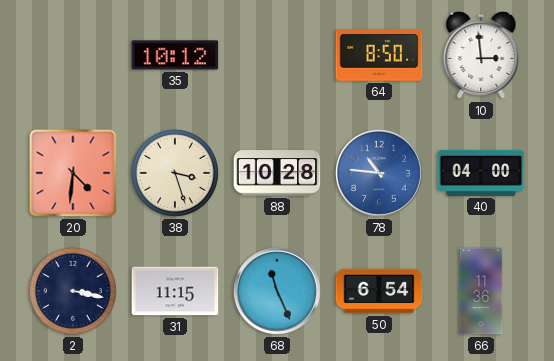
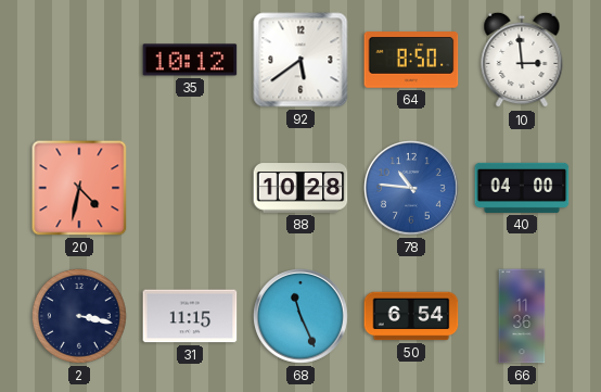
92: none -> 5:39
20: 4:31 -> 4:32
38: 3:27 -> none
